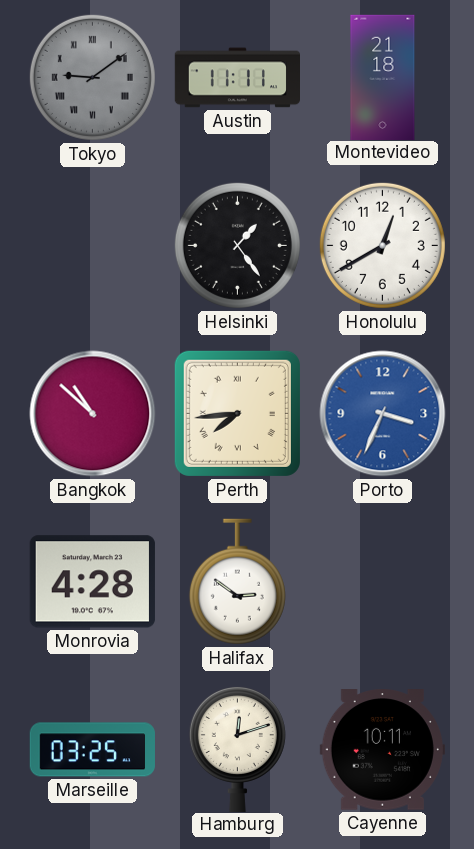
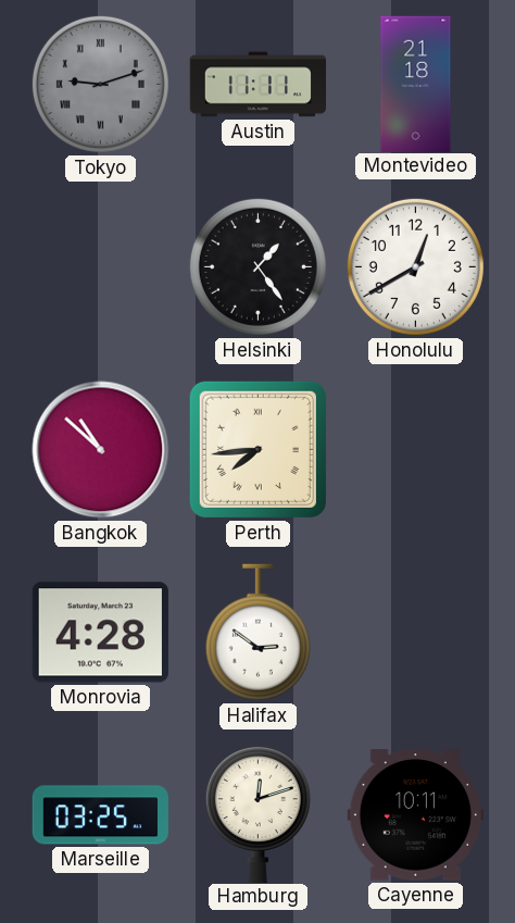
Tokyo: 9:09 -> 9:12
Porto: 3:34 -> none
